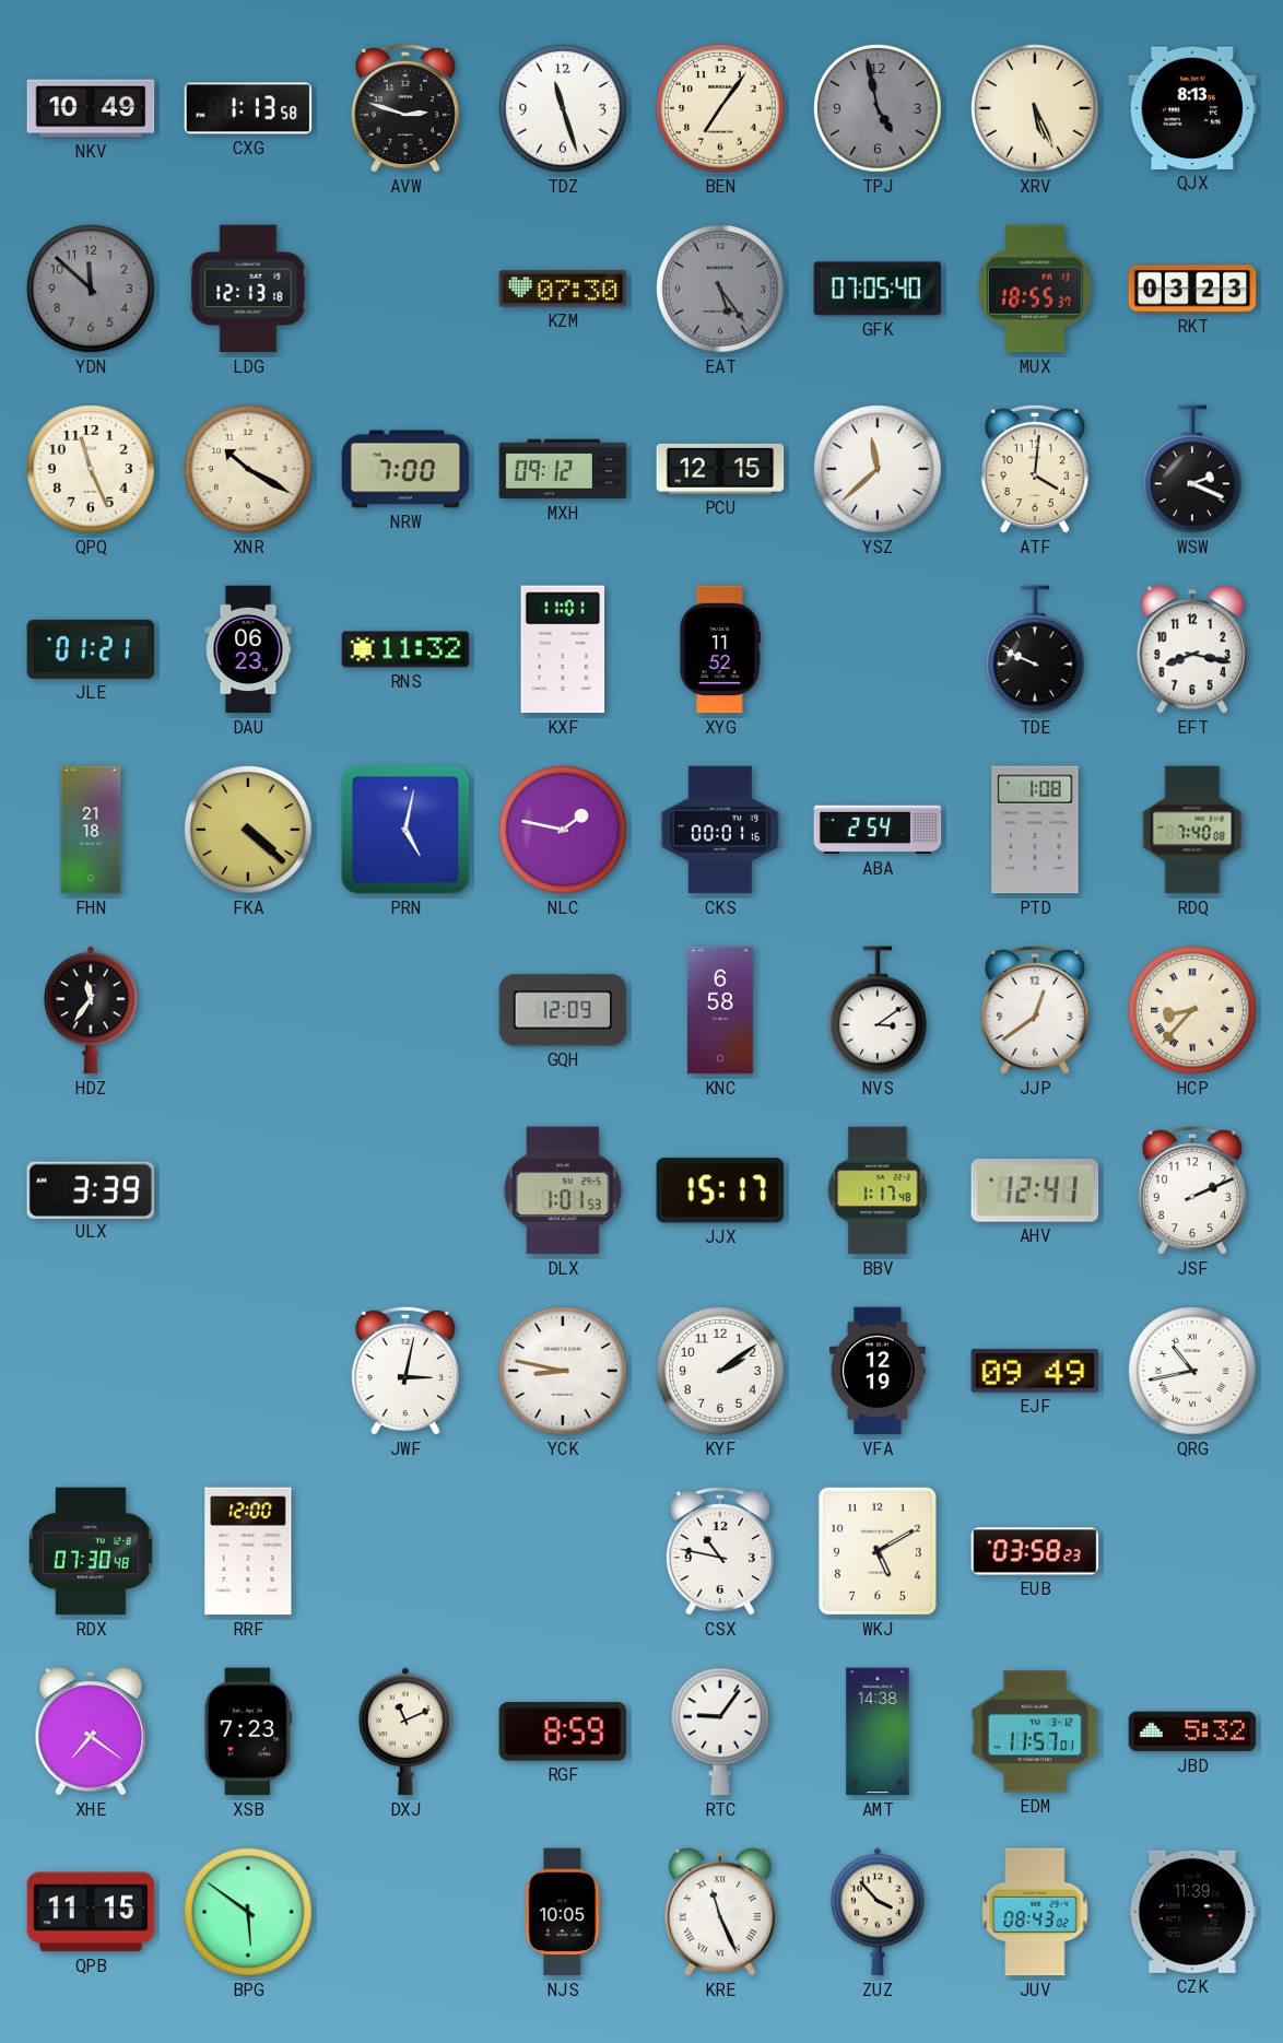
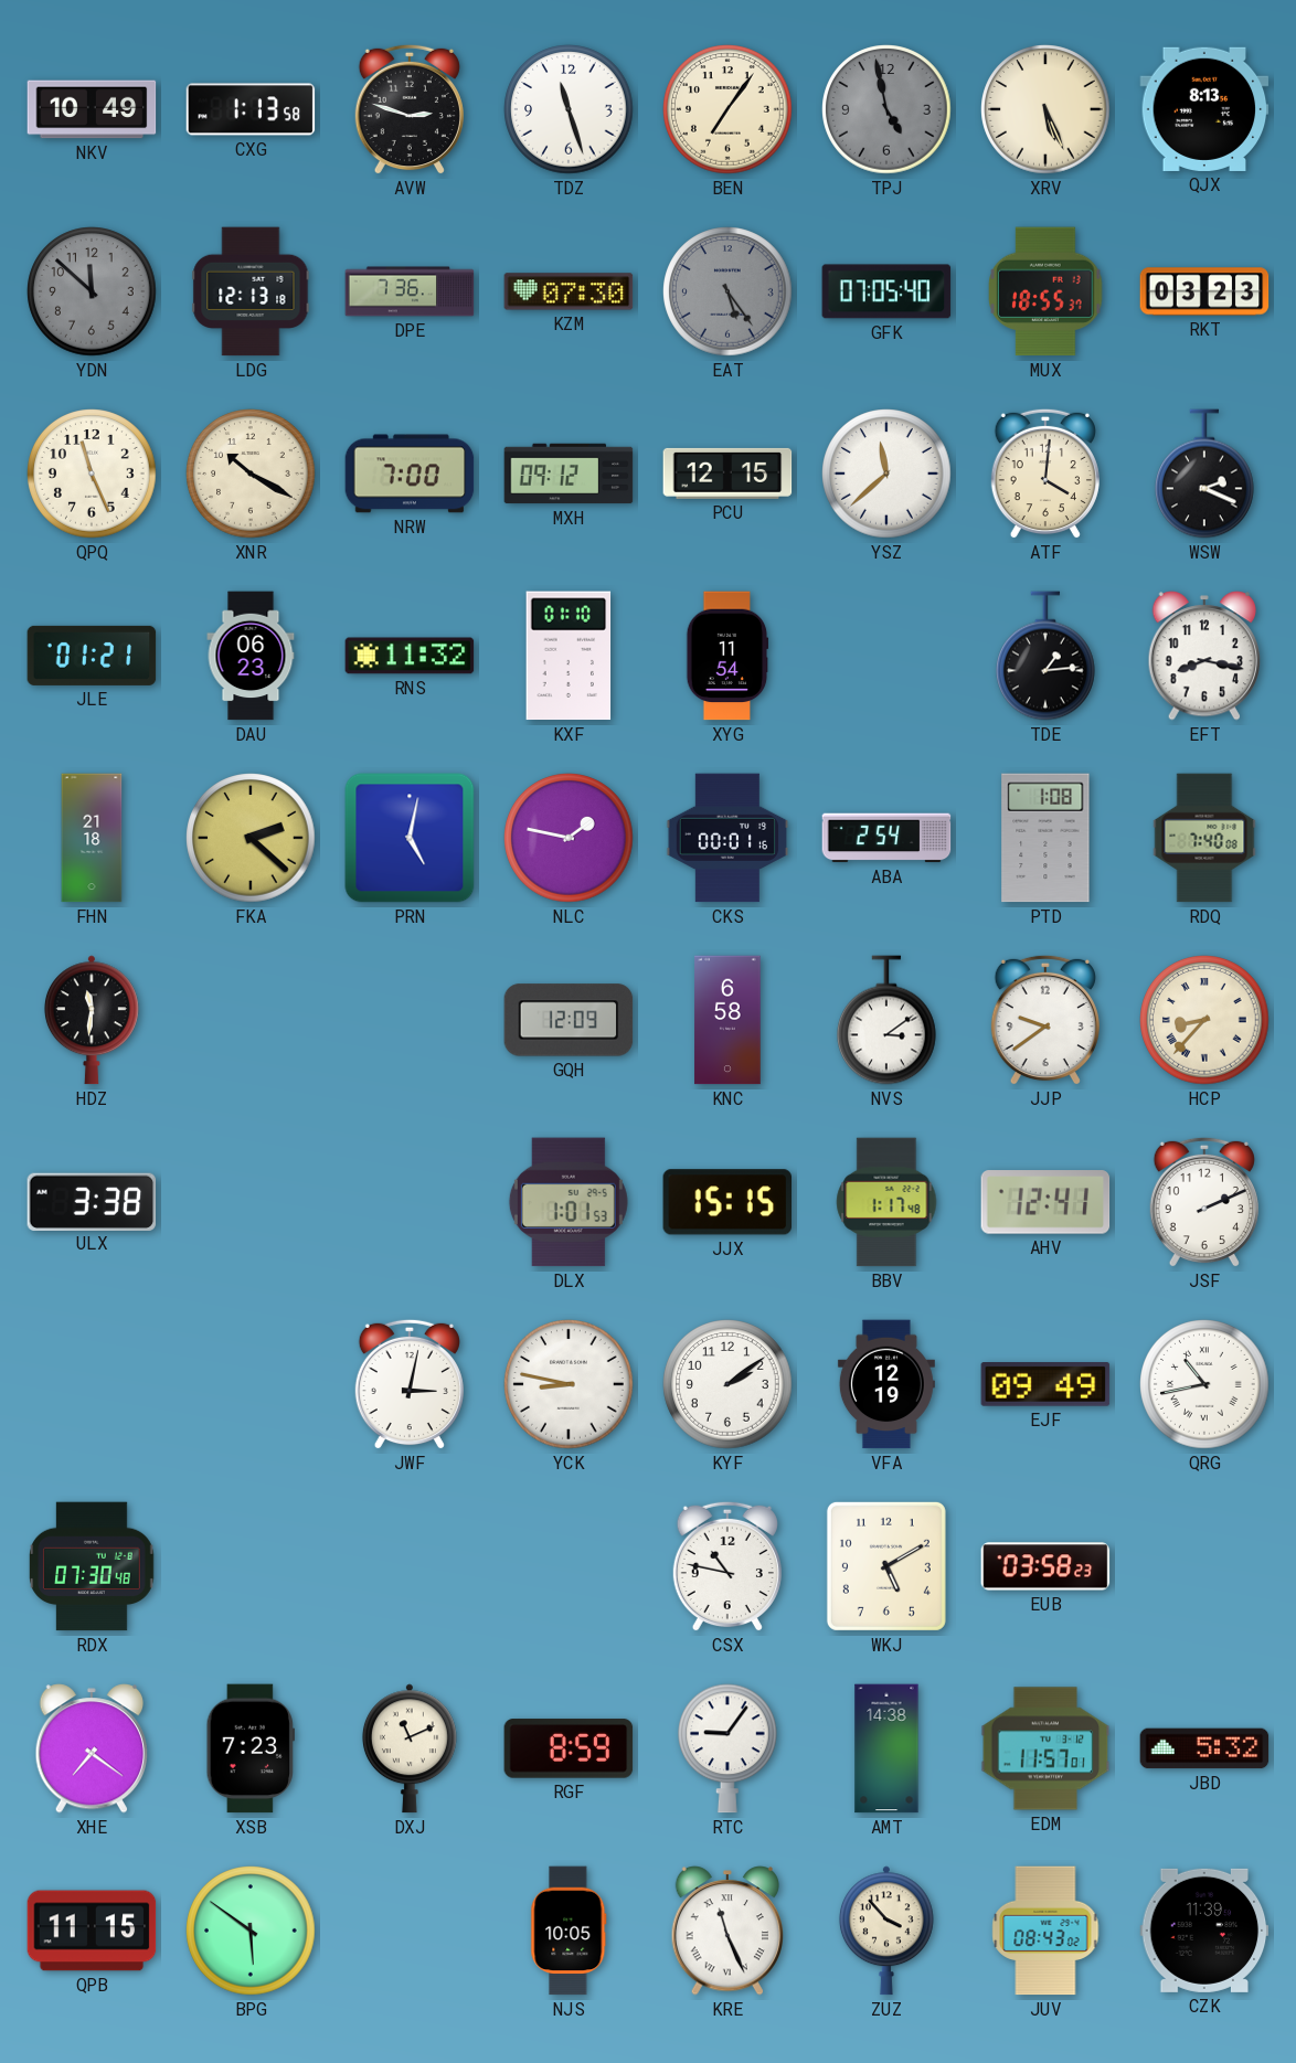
DPE: none -> 7:36
KXF: 11:01 -> 01:10
XYG: 11:52 -> 11:54
TDE: 9:49 -> 1:14
FKA: 4:22 -> 2:22
HDZ: 11:36 -> 11:31
JJP: 12:39 -> 9:39
ULX: 3:39 -> 3:38
JJX: 15:17 -> 15:15
RRF: 12:00 -> none
